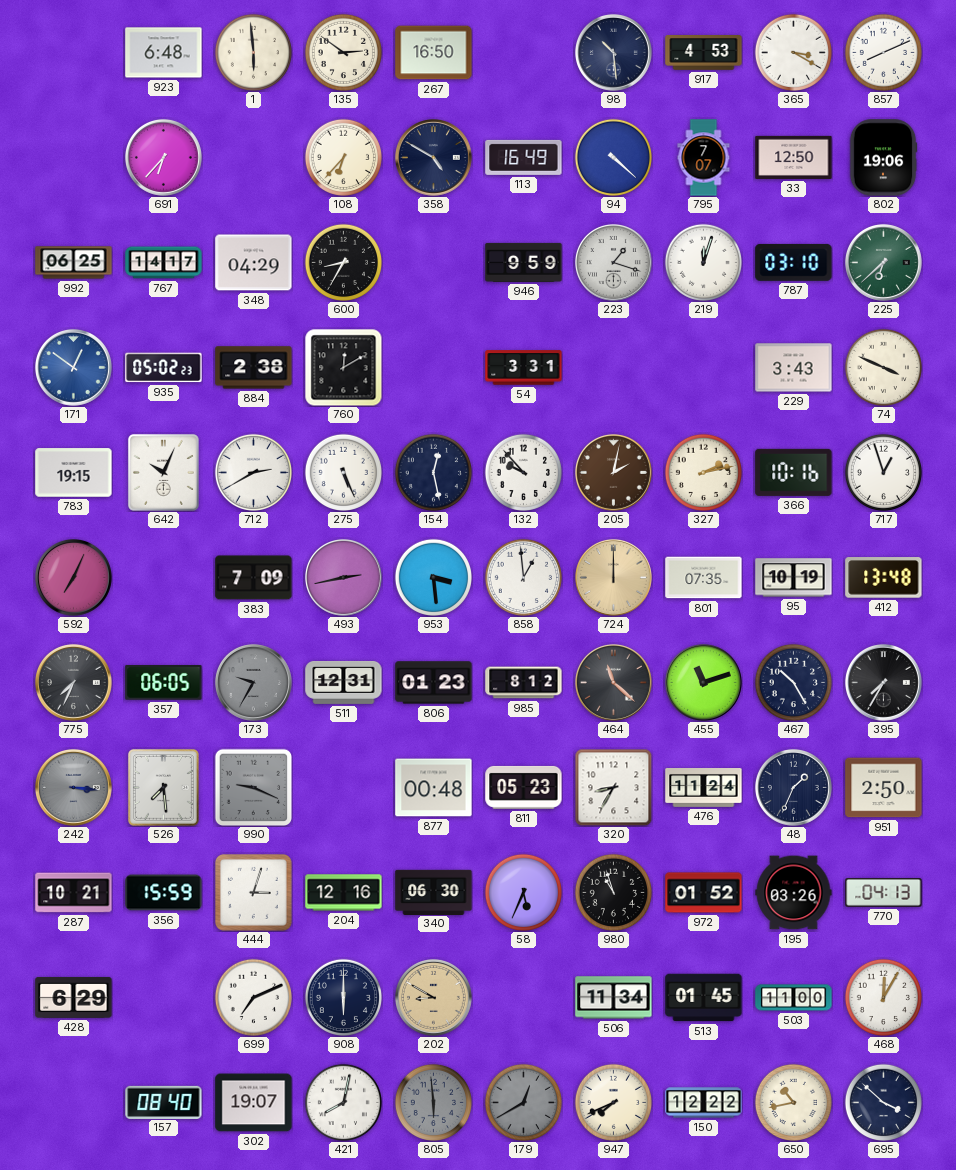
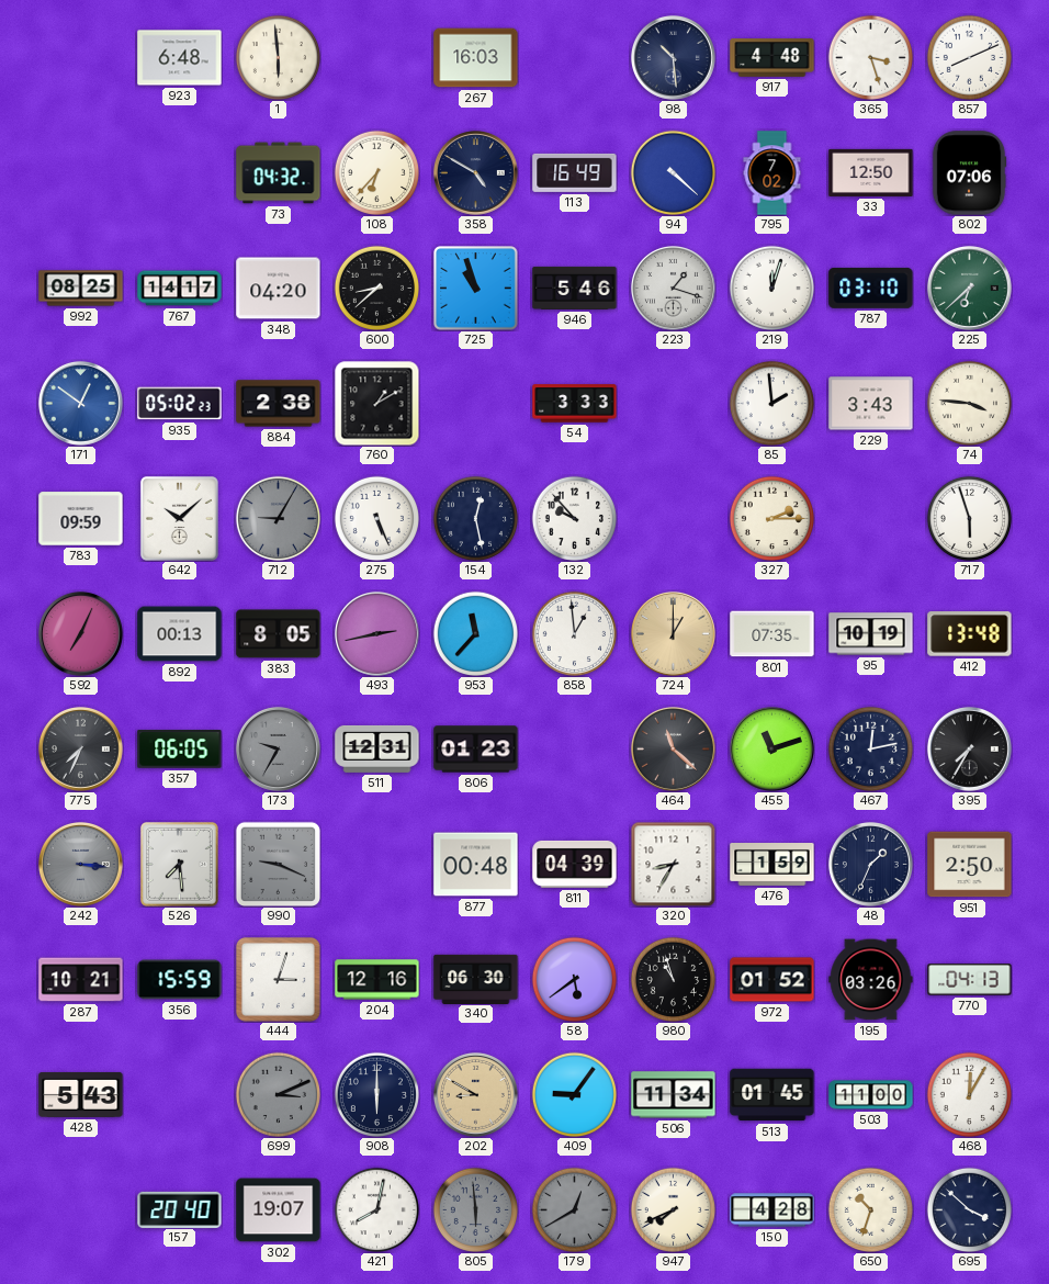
135: 2:51 -> none
267: 16:50 -> 16:03
917: 4:53 -> 4:48
365: 3:20 -> 3:27
691: 6:37 -> none
73: none -> 04:32
795: 7:07 -> 7:02
802: 19:06 -> 07:06
992: 06:25 -> 08:25
348: 04:29 -> 04:20
600: 8:35 -> 8:38
725: none -> 10:57
946: 9:59 -> 5:46
760: 12:10 -> 1:10
54: 3:31 -> 3:33
85: none -> 1:59
74: 3:49 -> 3:46
783: 19:15 -> 09:59
642: 10:04 -> 10:08
712: 2:40 -> 9:05
712 dial: white -> grey
205: 2:02 -> none
327: 2:13 -> 2:15
366: 10:16 -> none
717: 12:57 -> 5:57
892: none -> 00:13
383: 7:09 -> 8:05
953: 3:29 -> 11:37
724: 12:00 -> 1:00
985: 8:12 -> none
467: 10:25 -> 12:13
811: 05:23 -> 04:39
476: 11:24 -> 1:59
58: 5:34 -> 5:39
428: 6:29 -> 5:43
699: 7:11 -> 3:11
699 dial: white -> grey
409: none -> 9:06
157: 08:40 -> 20:40
150: 12:22 -> 4:28
650: 10:43 -> 10:33
